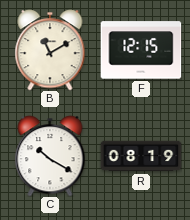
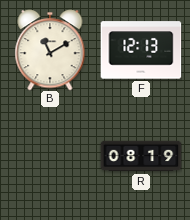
F: 12:15 -> 12:13
C: 10:20 -> none
